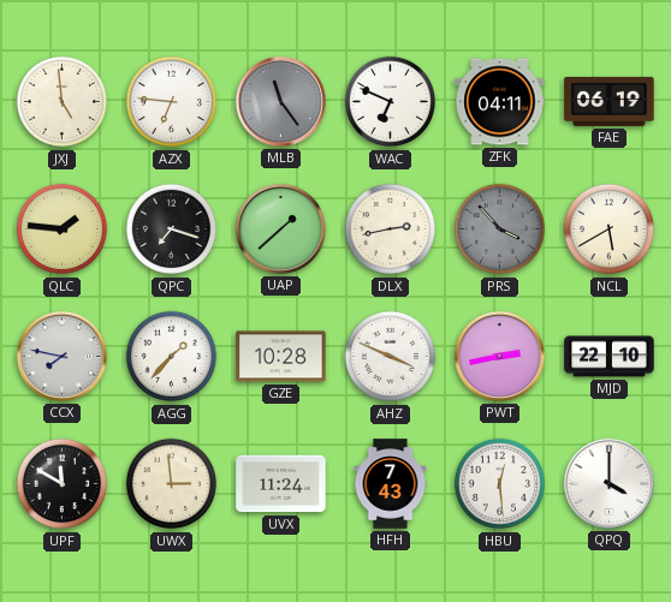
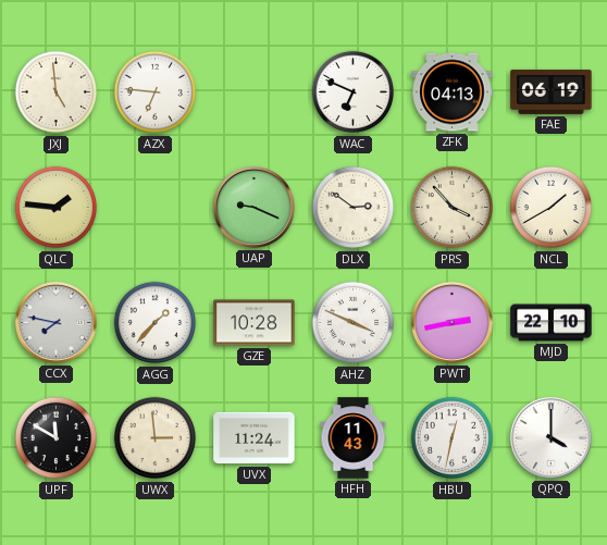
MLB: 11:24 -> none
ZFK: 04:11 -> 04:13
QPC: 7:18 -> none
UAP: 1:38 -> 9:19
DLX: 2:43 -> 2:51
PRS dial: grey -> cream
NCL: 5:40 -> 1:40
HFH: 7:43 -> 11:43
HBU: 12:29 -> 12:32
